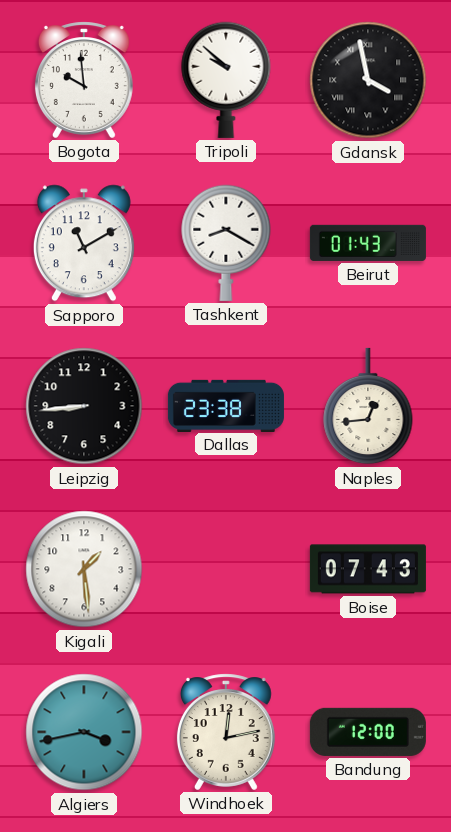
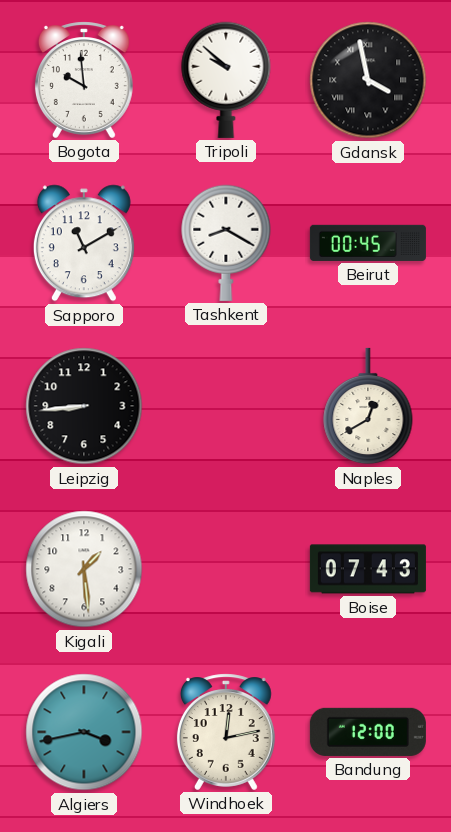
Beirut: 01:43 -> 00:45
Dallas: 23:38 -> none
Naples: 12:44 -> 12:40
